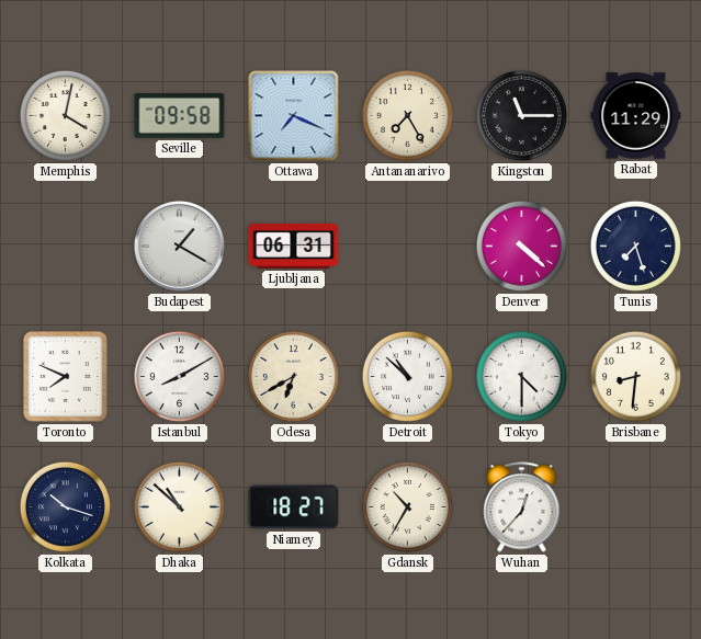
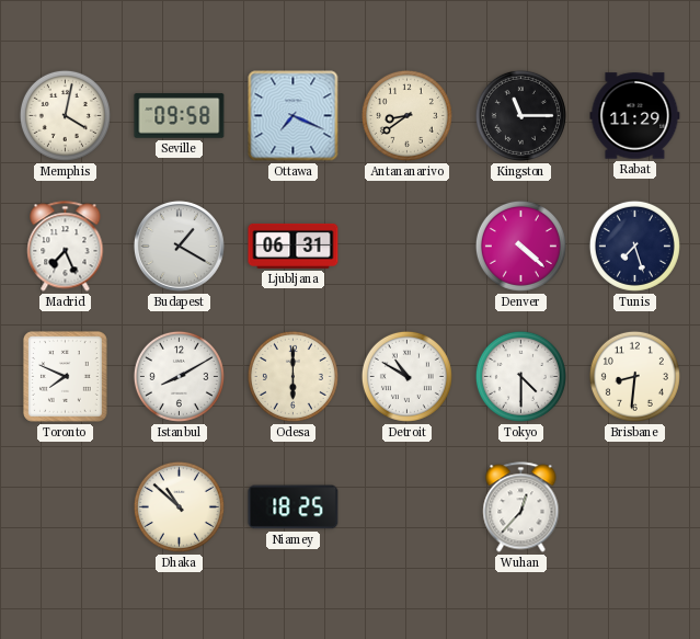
Antananarivo: 7:25 -> 8:39
Madrid: none -> 7:26
Odesa: 6:40 -> 6:00
Detroit: 10:52 -> 10:50
Kolkata: 10:18 -> none
Niamey: 18:27 -> 18:25
Gdansk: 10:35 -> none
